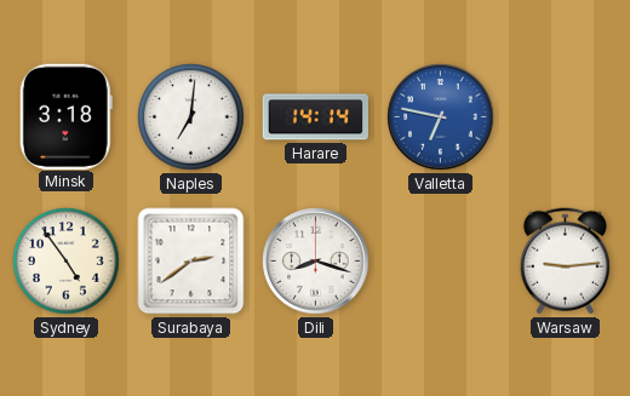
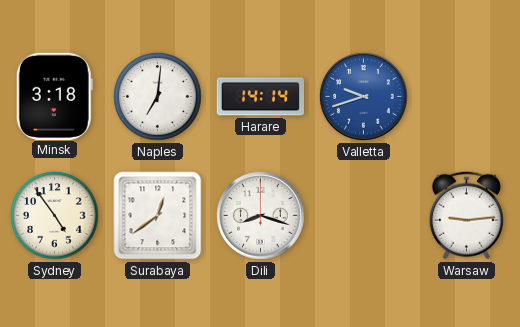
Valletta: 6:47 -> 9:42
Surabaya: 2:39 -> 12:39
